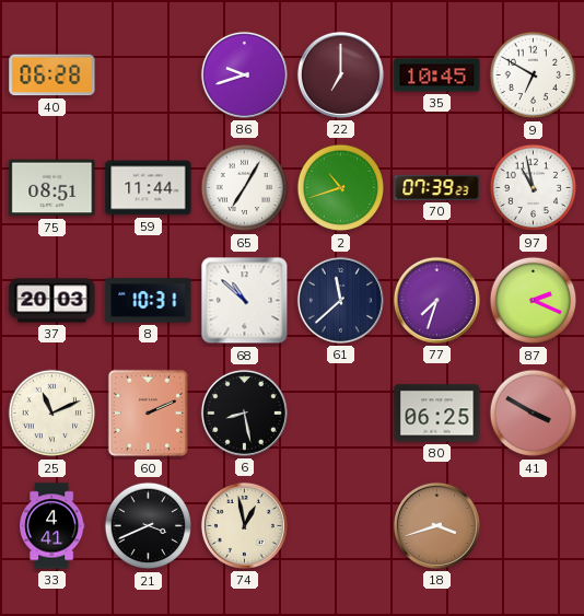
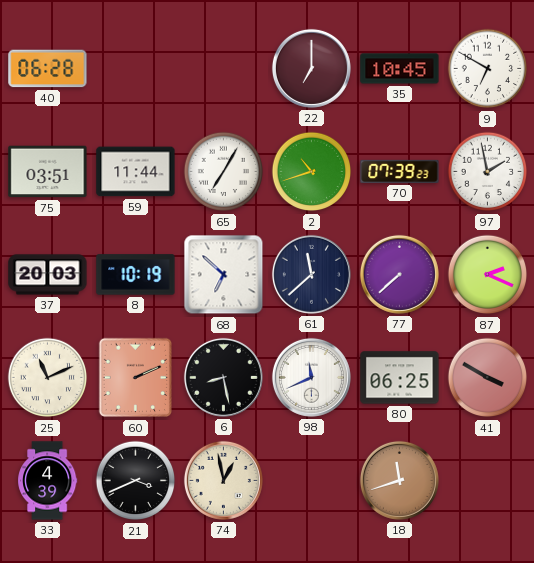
86: 9:42 -> none
75: 08:51 -> 03:51
97: 10:58 -> 1:58
8: 10:31 -> 10:19
68: 10:52 -> 6:52
77: 7:33 -> 7:38
98: none -> 11:41
33: 4:41 -> 4:39
18: 3:42 -> 11:42
